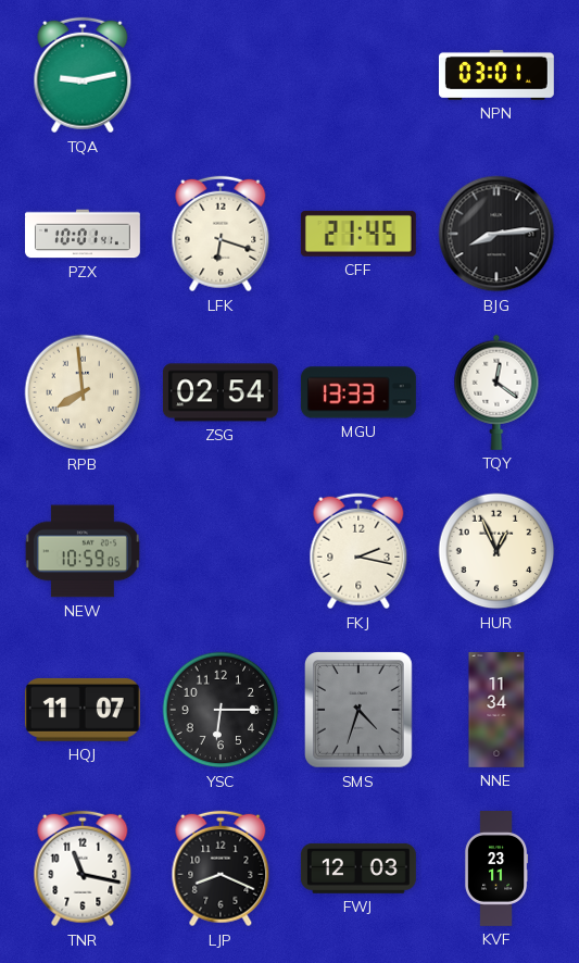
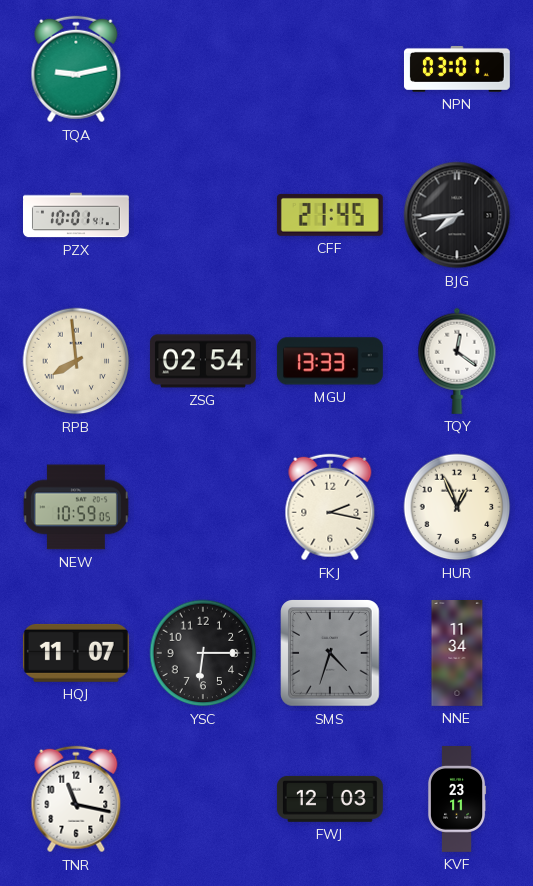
LFK: 6:18 -> none
BJG: 8:14 -> 7:44
LJP: 8:19 -> none
